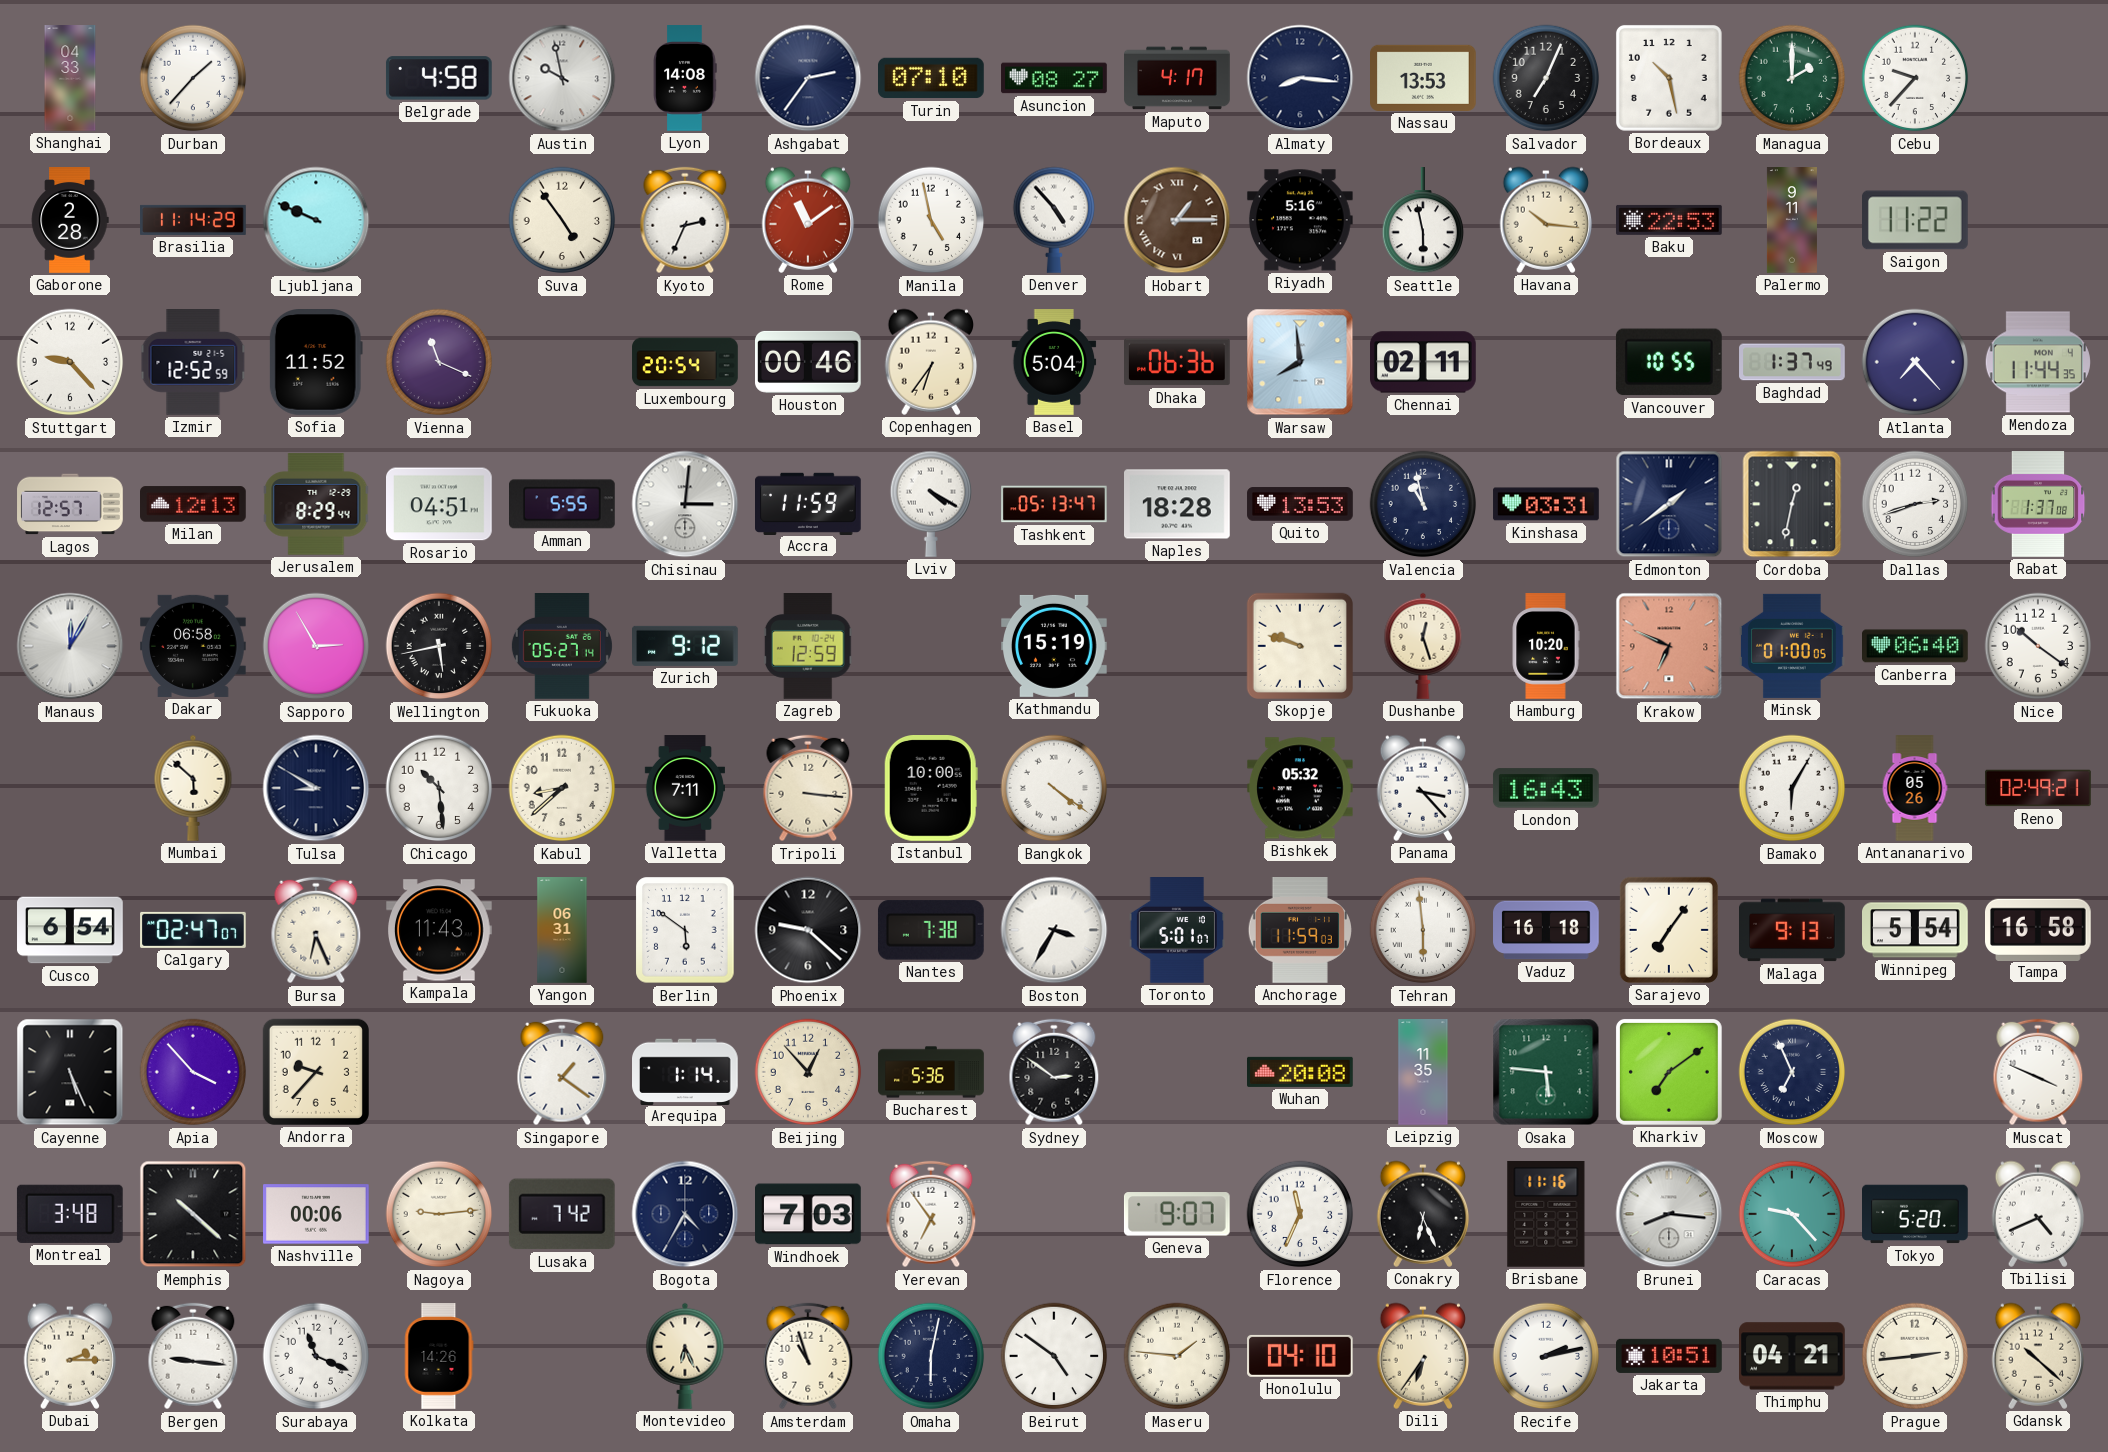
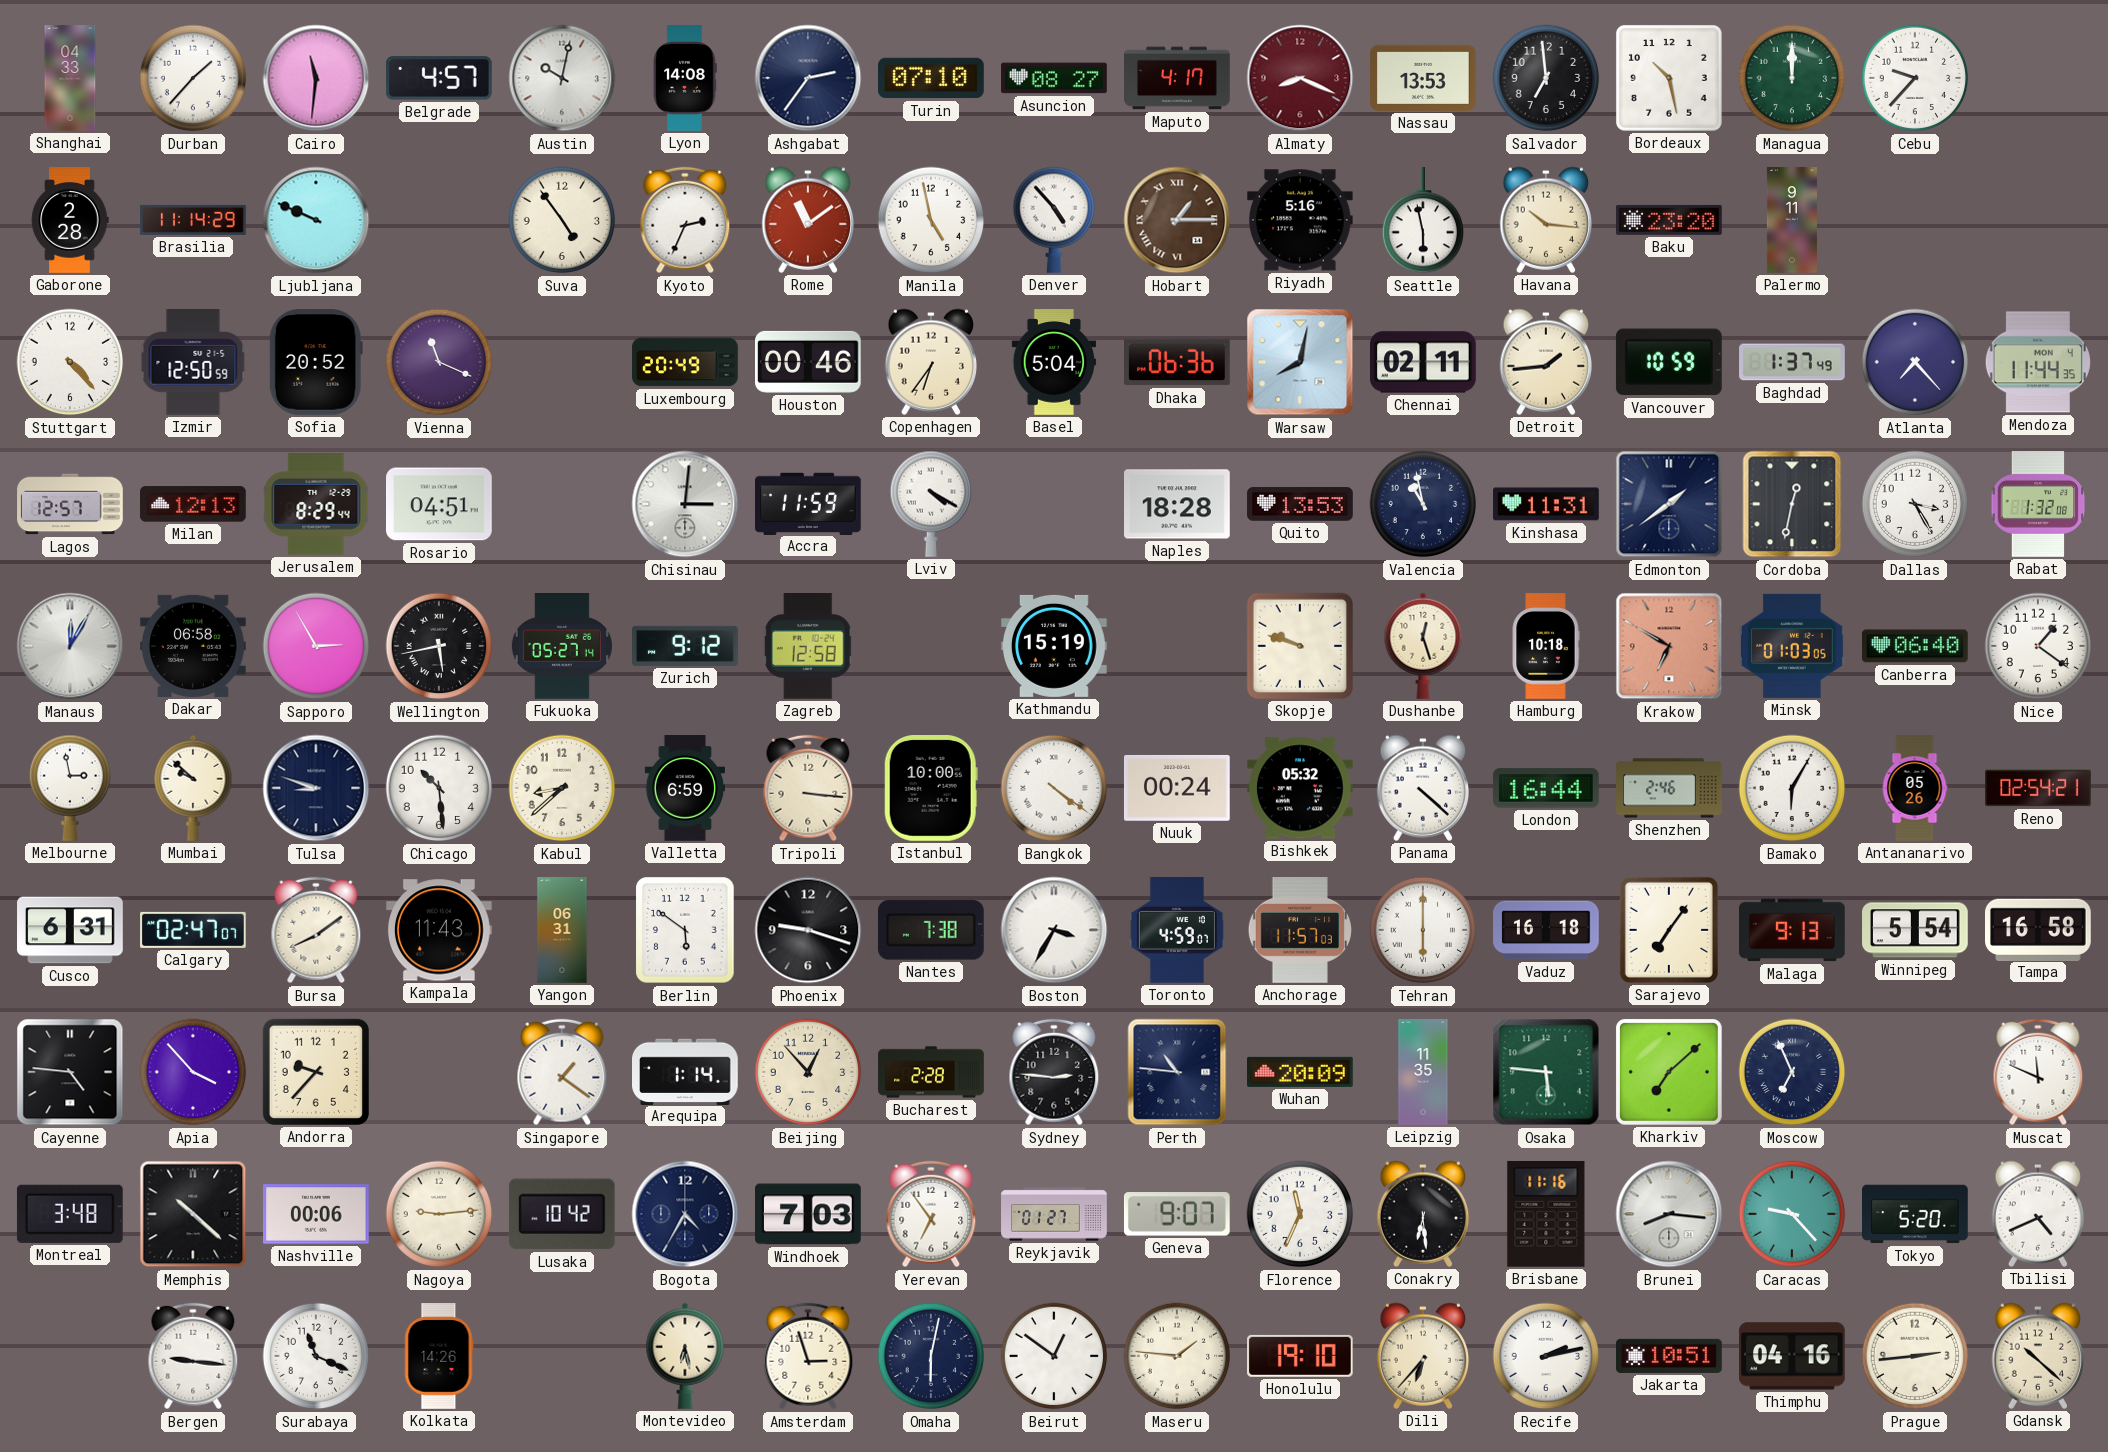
Cairo: none -> 11:31
Belgrade: 4:58 -> 4:57
Austin: 9:58 -> 10:02
Almaty: 8:16 -> 8:19
Almaty dial: navy -> burgundy
Salvador: 7:04 -> 6:59
Managua: 2:00 -> 12:00
Baku: 22:53 -> 23:20
Saigon: 11:22 -> none
Stuttgart: 9:23 -> 4:23
Izmir: 12:52 -> 12:50
Sofia: 11:52 -> 20:52
Luxembourg: 20:54 -> 20:49
Warsaw: 7:59 -> 8:02
Detroit: none -> 1:44
Vancouver: 10:55 -> 10:59
Amman: 5:55 -> none
Tashkent: 05:13 -> none
Kinshasa: 03:31 -> 11:31
Dallas: 2:42 -> 3:25
Rabat: 1:37 -> 1:32
Zagreb: 12:59 -> 12:58
Hamburg: 10:20 -> 10:18
Krakow: 6:49 -> 6:50
Minsk: 01:00 -> 01:03
Nice: 10:21 -> 1:21
Melbourne: none -> 2:58
Mumbai: 5:52 -> 9:52
Tulsa: 8:50 -> 8:48
Valletta: 7:11 -> 6:59
Nuuk: none -> 00:24
Panama: 3:23 -> 4:22
London: 16:43 -> 16:44
Shenzhen: none -> 2:46
Reno: 02:49 -> 02:54
Cusco: 6:54 -> 6:31
Bursa: 6:26 -> 8:09
Phoenix: 9:22 -> 9:18
Toronto: 5:01 -> 4:59
Anchorage: 11:59 -> 11:57
Tehran: 5:59 -> 6:00
Cayenne: 5:26 -> 4:46
Bucharest: 5:36 -> 2:28
Sydney: 2:51 -> 2:46
Perth: none -> 10:46
Wuhan: 20:08 -> 20:09
Kharkiv: 7:09 -> 7:08
Muscat: 3:49 -> 11:49
Lusaka: 7:42 -> 10:42
Reykjavik: none -> 01:27
Conakry: 6:26 -> 6:29
Dubai: 2:15 -> none
Montevideo: 6:26 -> 6:28
Amsterdam: 10:57 -> 2:57
Beirut: 4:51 -> 12:51
Honolulu: 04:10 -> 19:10
Dili: 6:36 -> 6:37
Thimphu: 04:21 -> 04:16
